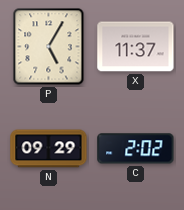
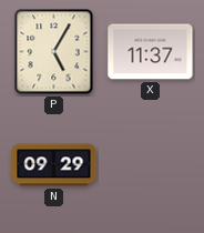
C: 2:02 -> none
